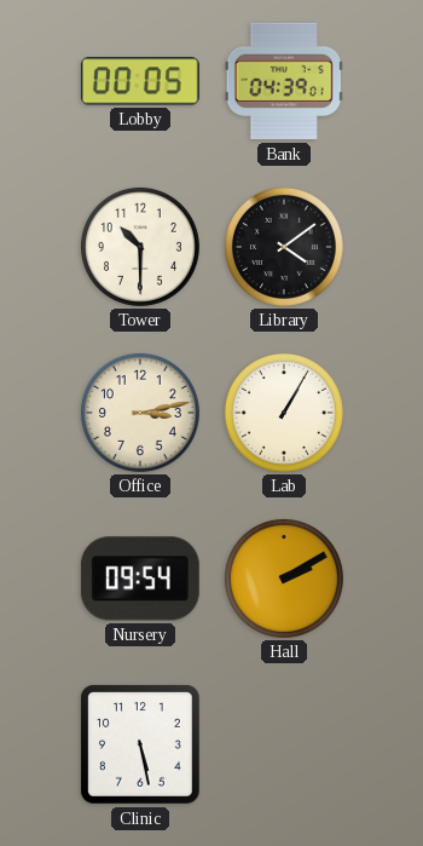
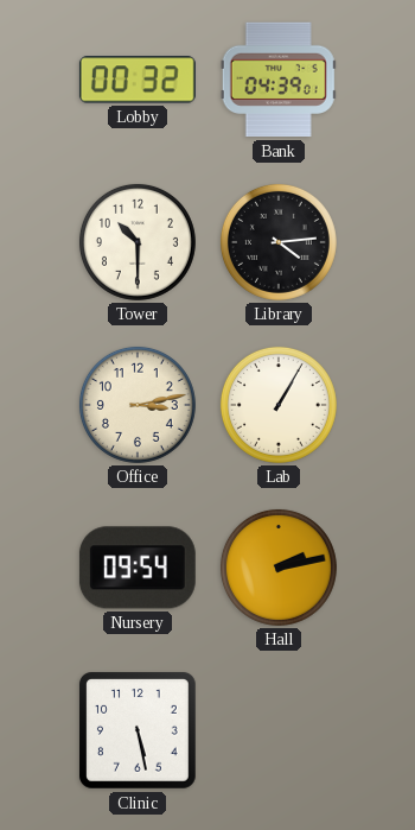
Lobby: 00:05 -> 00:32
Library: 4:09 -> 4:14
Hall: 2:10 -> 2:13
